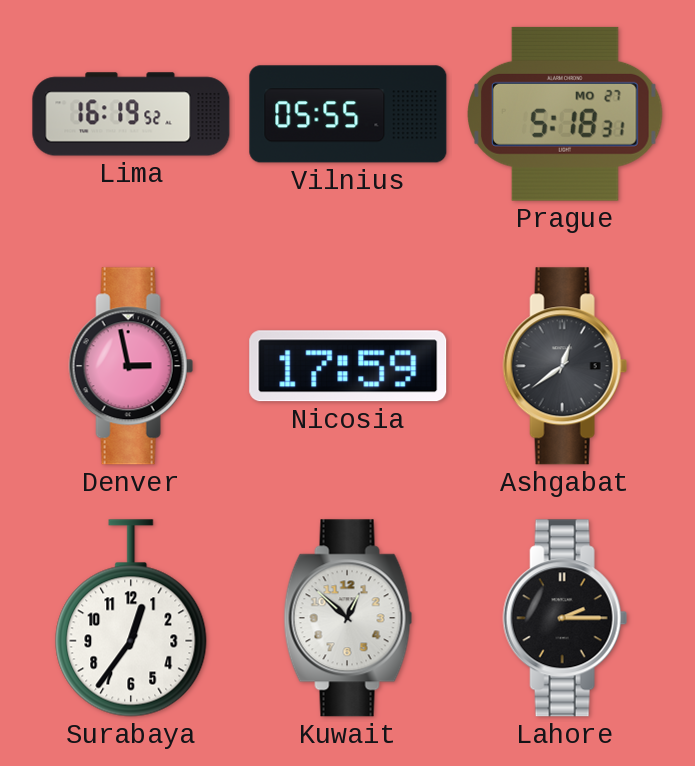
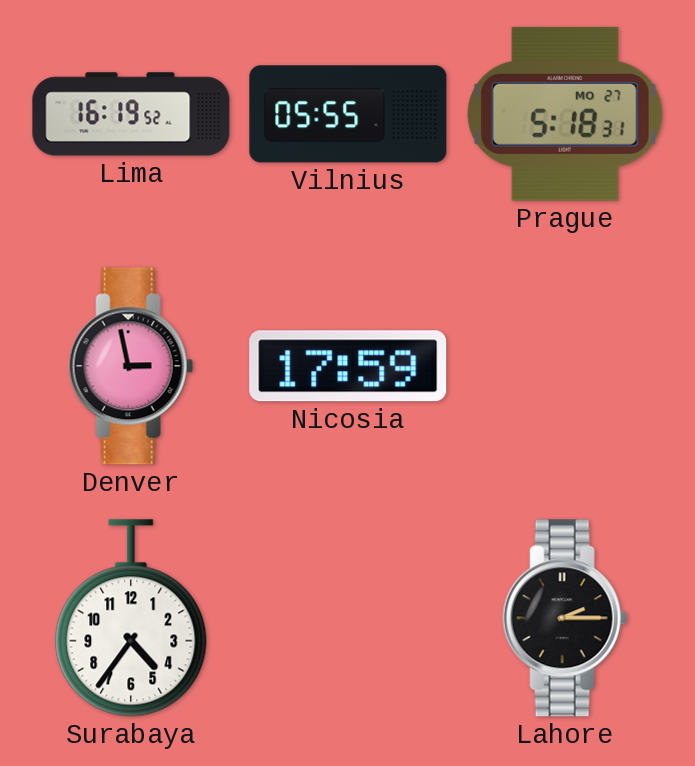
Ashgabat: 12:39 -> none
Surabaya: 12:36 -> 4:36
Kuwait: 12:52 -> none
